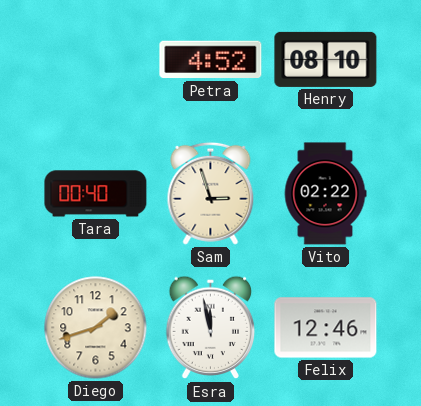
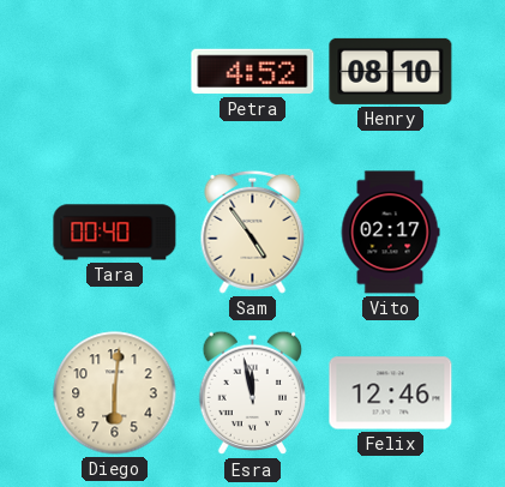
Sam: 2:57 -> 4:54
Vito: 02:22 -> 02:17
Diego: 1:42 -> 6:01
